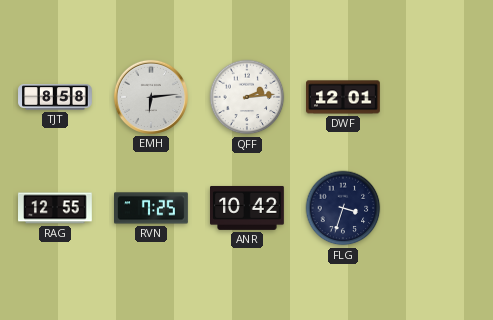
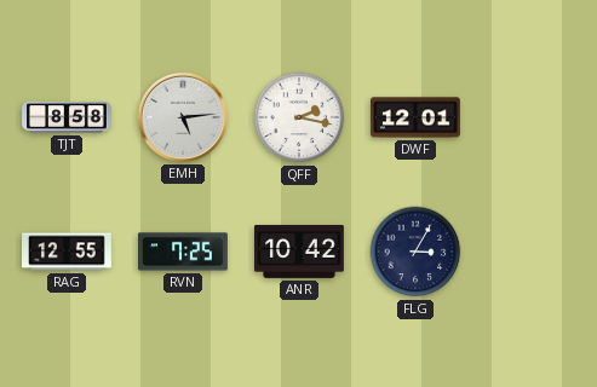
EMH: 6:14 -> 5:14
QFF: 2:14 -> 2:17
FLG: 3:33 -> 3:05
